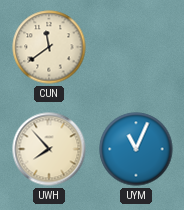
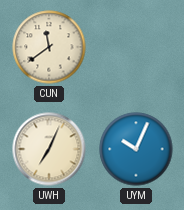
UWH: 7:53 -> 7:04
UYM: 11:04 -> 10:04
